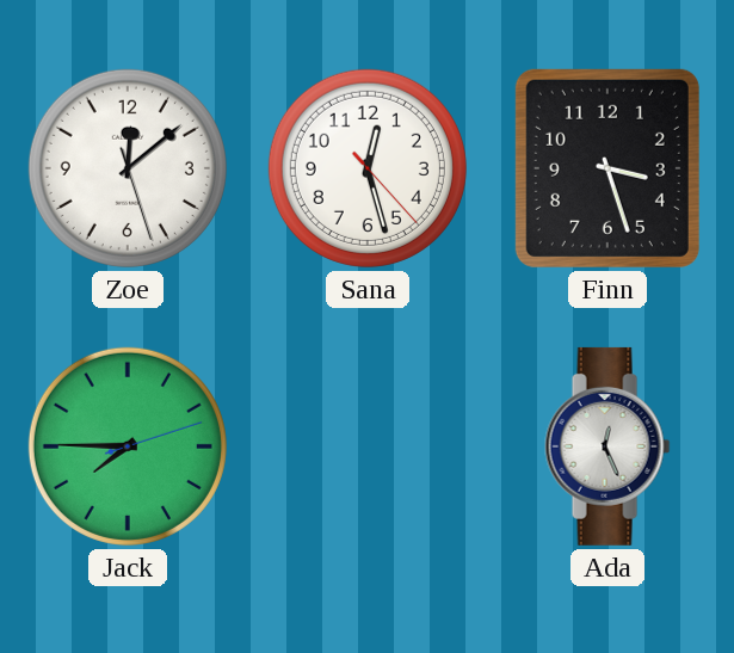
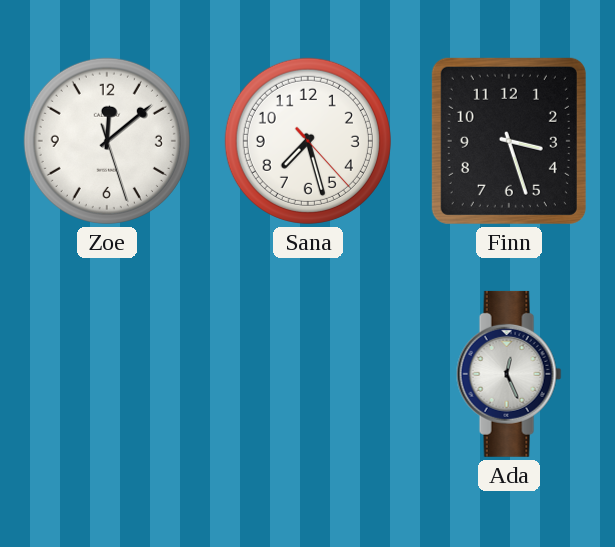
Sana: 12:27 -> 7:27
Jack: 7:45 -> none
